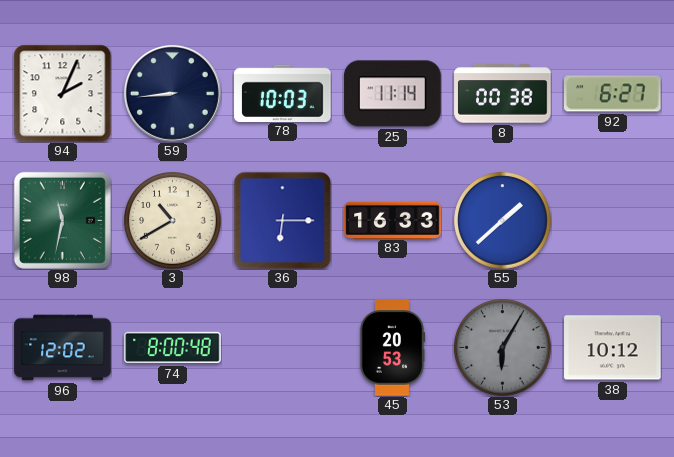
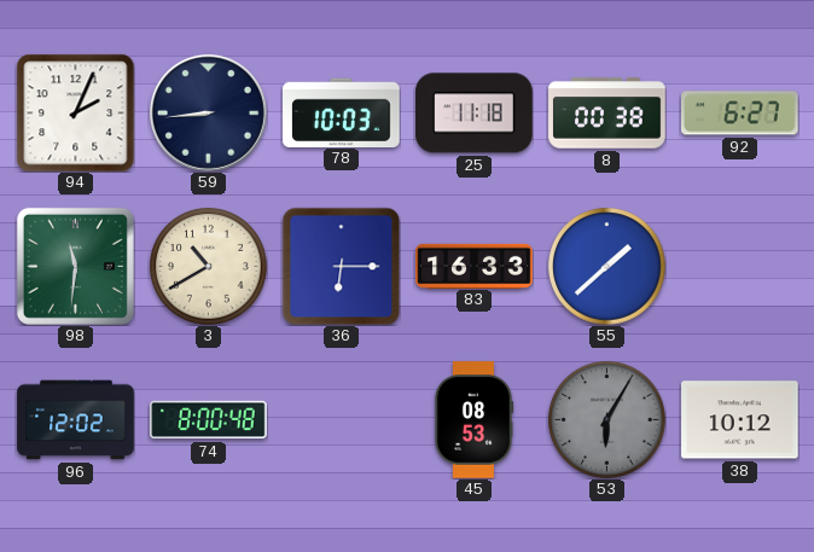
25: 11:14 -> 11:18
98: 11:32 -> 11:31
45: 20:53 -> 08:53
